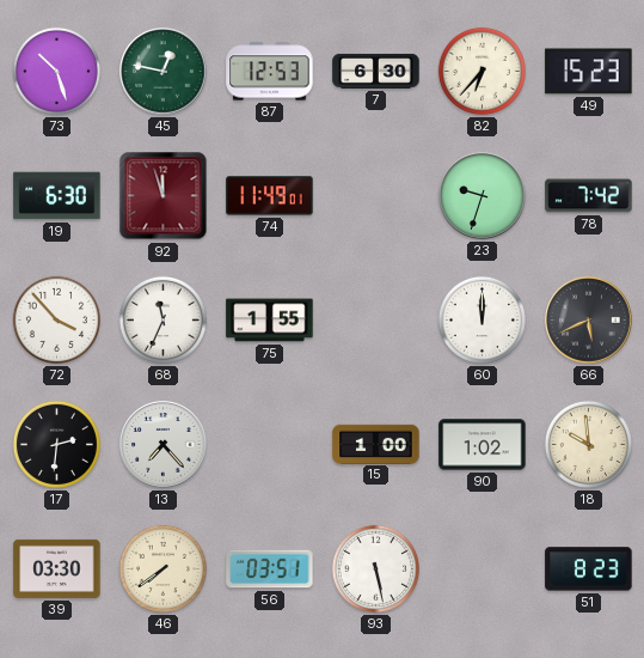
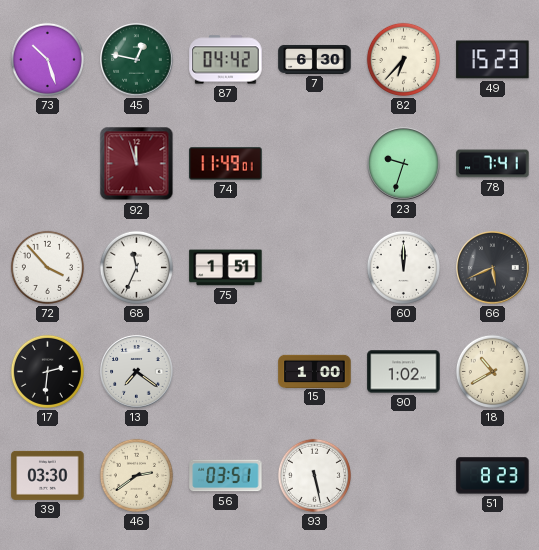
87: 12:53 -> 04:42
19: 6:30 -> none
78: 7:42 -> 7:41
75: 1:55 -> 1:51
13: 7:23 -> 7:21
18: 9:59 -> 10:40
46: 7:39 -> 2:39
